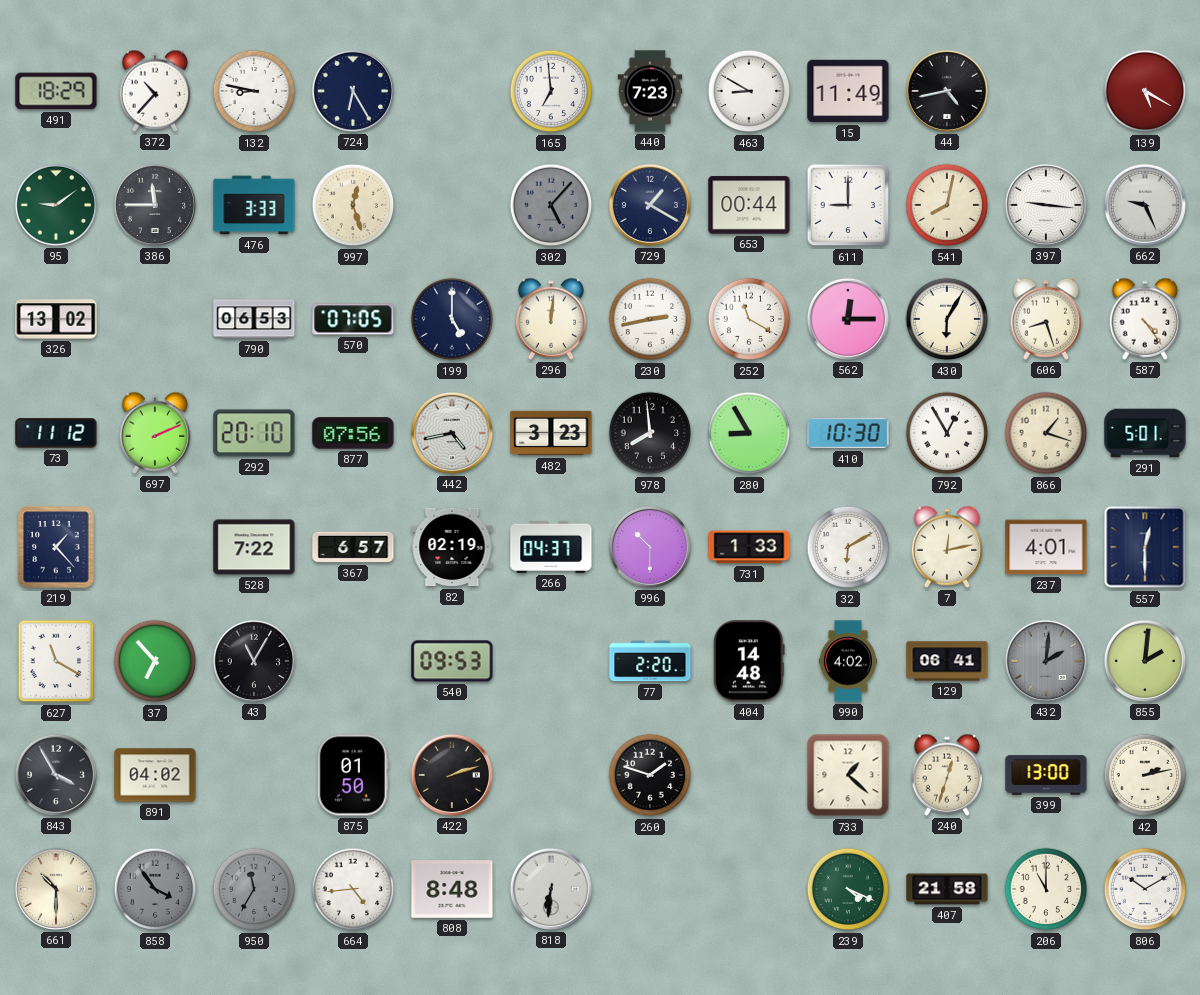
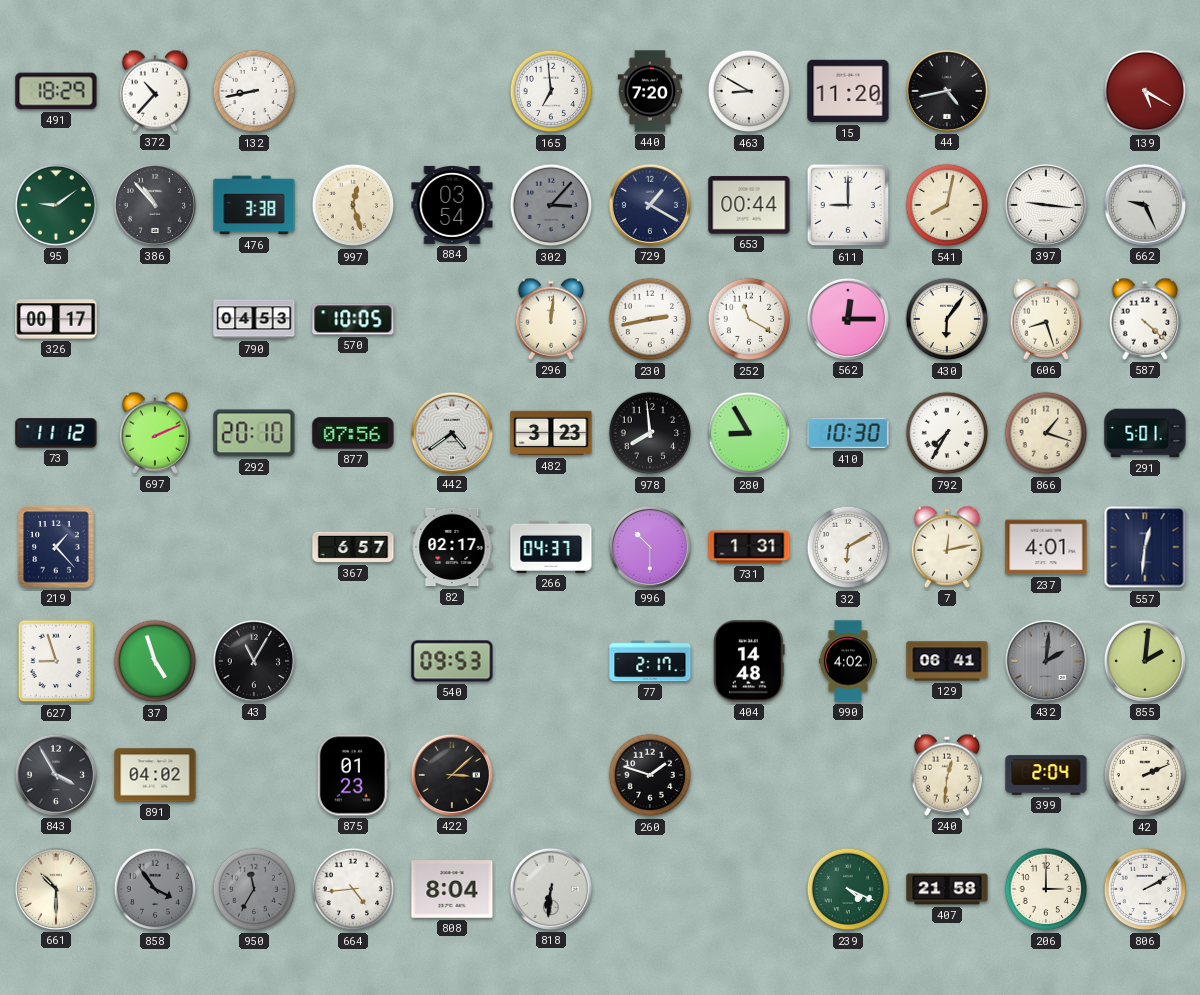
132: 8:47 -> 8:43
724: 6:25 -> none
440: 7:23 -> 7:20
15: 11:49 -> 11:20
386: 11:45 -> 10:53
476: 3:33 -> 3:38
884: none -> 03:54
302: 5:07 -> 3:07
326: 13:02 -> 00:17
790: 06:53 -> 04:53
570: 07:05 -> 10:05
199: 5:00 -> none
430: 6:05 -> 6:06
587: 4:24 -> 4:22
442: 4:43 -> 4:39
792: 12:55 -> 7:35
528: 7:22 -> none
82: 02:19 -> 02:17
731: 1:33 -> 1:31
557: 12:30 -> 12:31
627: 11:20 -> 8:57
37: 6:53 -> 4:57
77: 2:20 -> 2:17
875: 01:50 -> 01:23
422: 2:12 -> 3:08
733: 1:22 -> none
240: 12:33 -> 12:31
399: 13:00 -> 2:04
42: 2:13 -> 2:11
808: 8:48 -> 8:04
206: 11:00 -> 3:00
806: 10:10 -> 2:10
